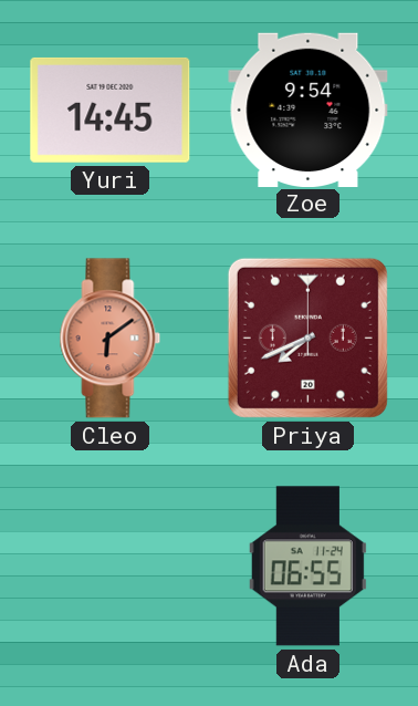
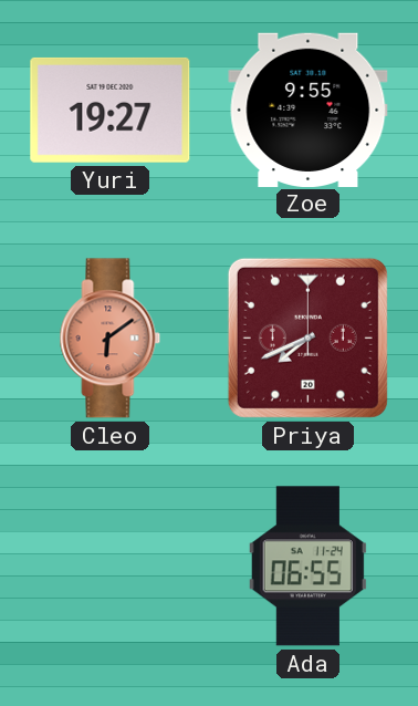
Yuri: 14:45 -> 19:27
Zoe: 9:54 -> 9:55
